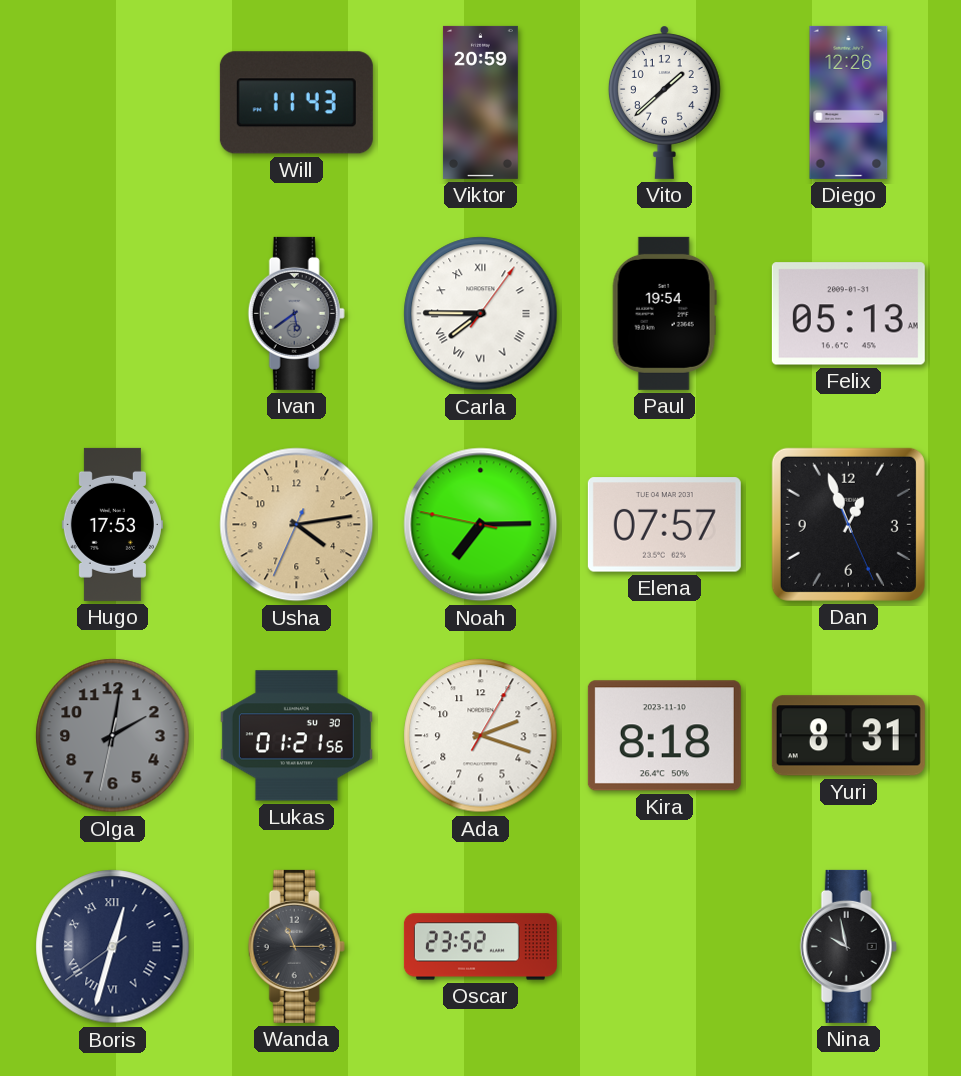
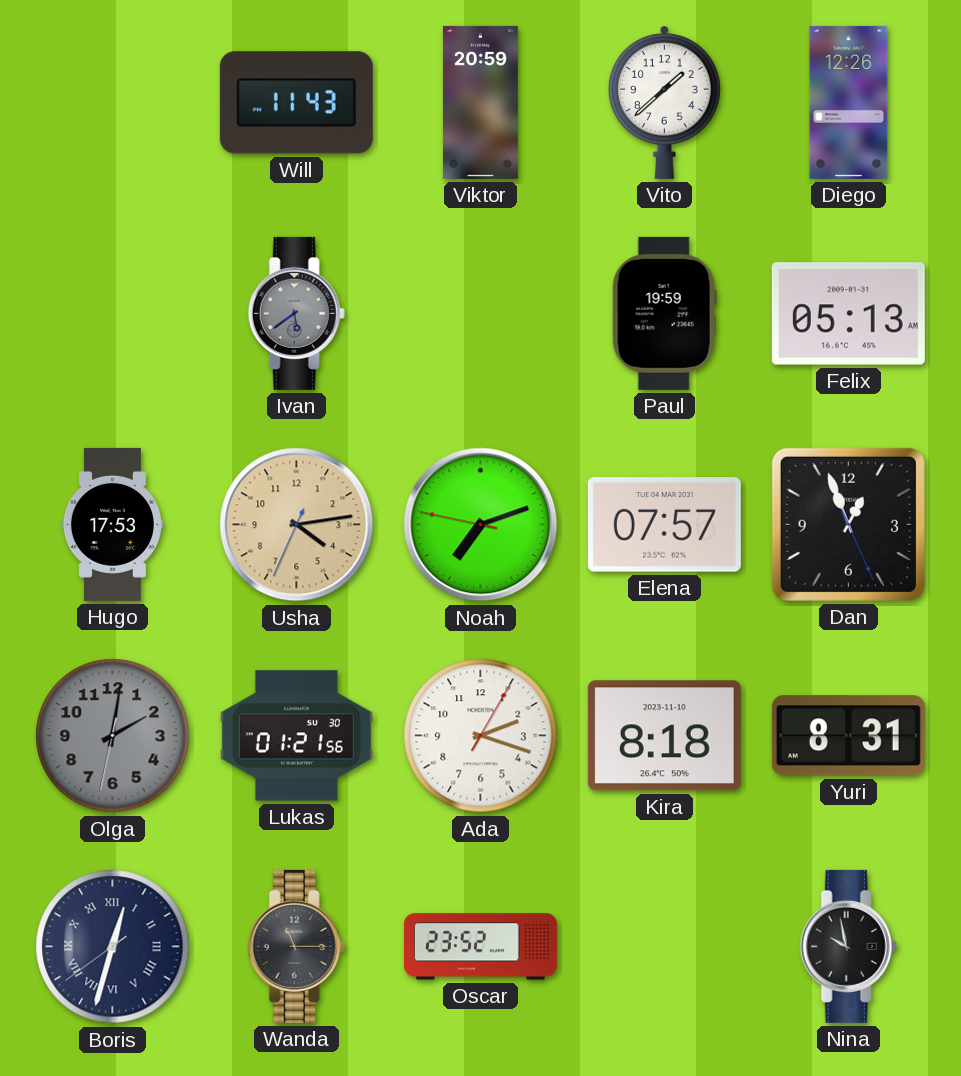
Carla: 7:45 -> none
Paul: 19:54 -> 19:59
Noah: 7:14 -> 7:11
